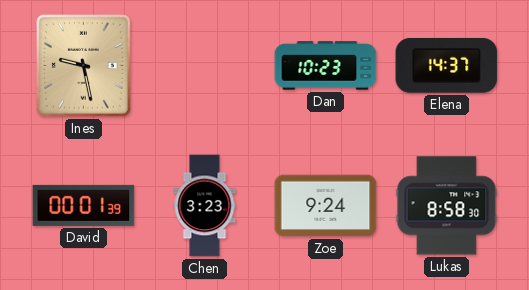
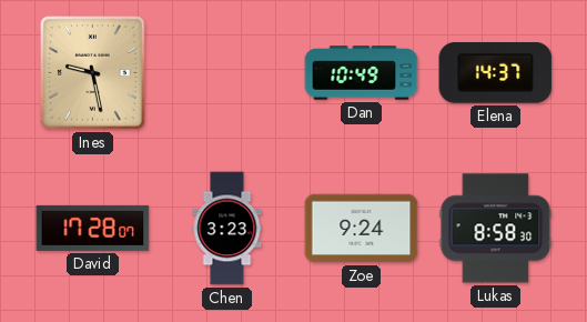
Dan: 10:23 -> 10:49
David: 00:01 -> 17:28
